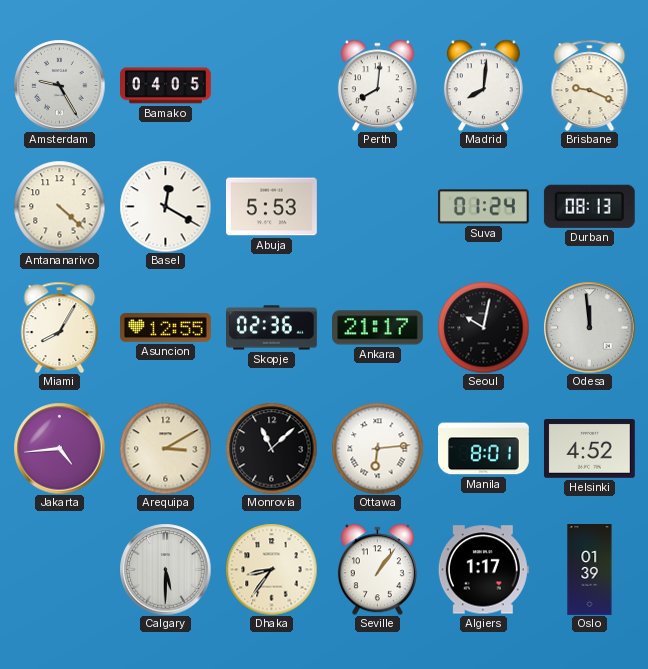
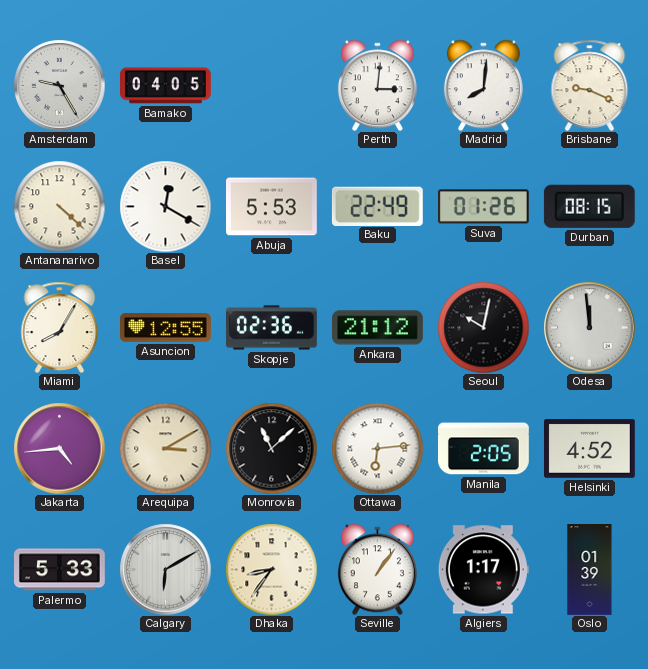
Perth: 8:01 -> 3:01
Baku: none -> 22:49
Suva: 01:24 -> 01:26
Durban: 08:13 -> 08:15
Ankara: 21:17 -> 21:12
Manila: 8:01 -> 2:05
Palermo: none -> 5:33
Calgary: 5:30 -> 6:10
